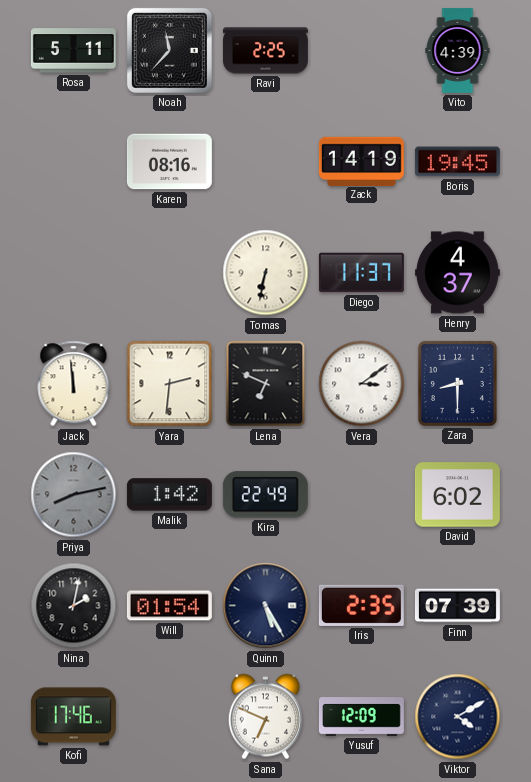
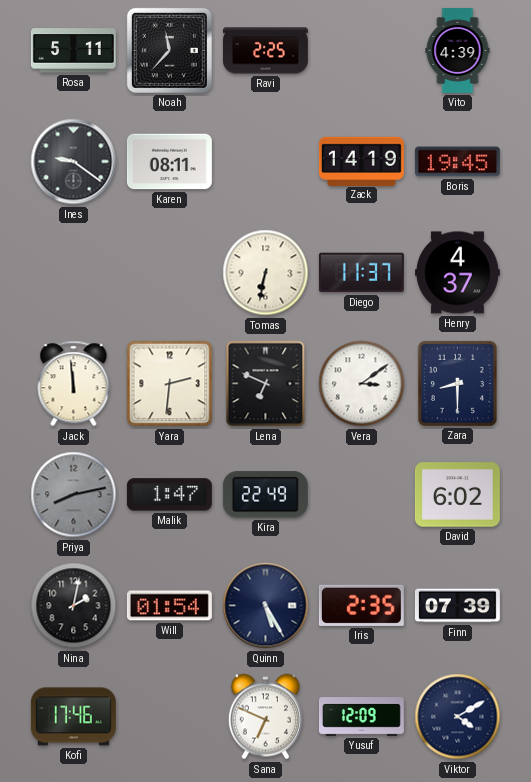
Ines: none -> 9:21
Karen: 08:16 -> 08:11
Malik: 1:42 -> 1:47
